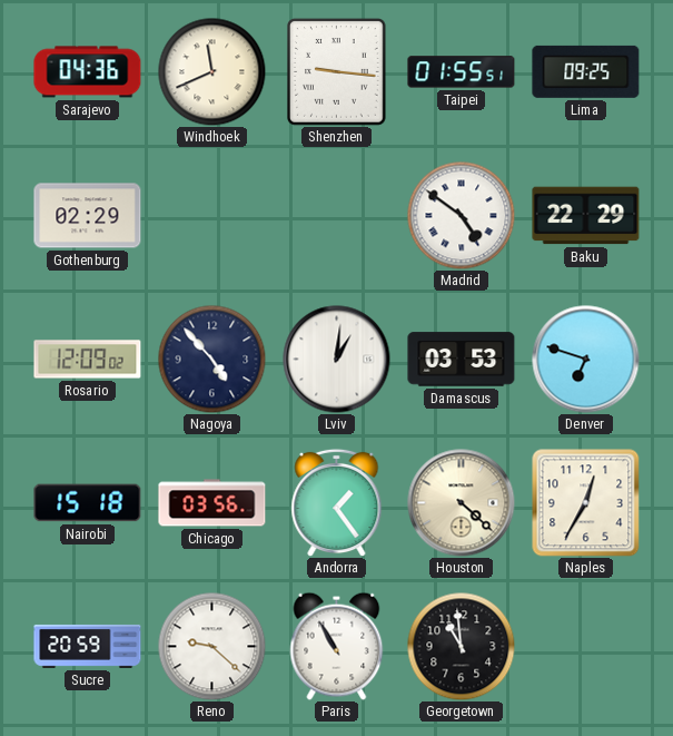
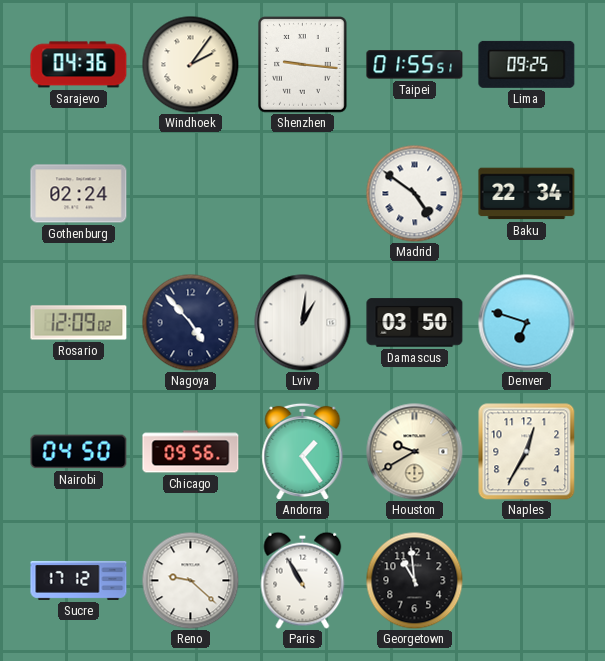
Windhoek: 11:41 -> 2:06
Gothenburg: 02:29 -> 02:24
Baku: 22:29 -> 22:34
Damascus: 03:53 -> 03:50
Nairobi: 15:18 -> 04:50
Chicago: 03:56 -> 09:56
Houston: 4:22 -> 9:40
Sucre: 20:59 -> 17:12
